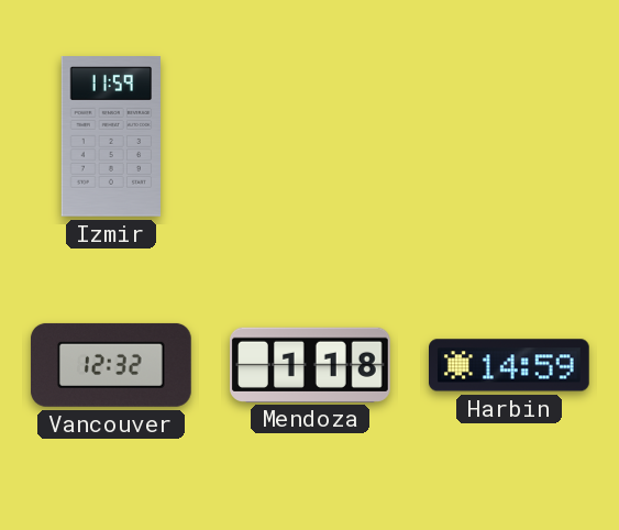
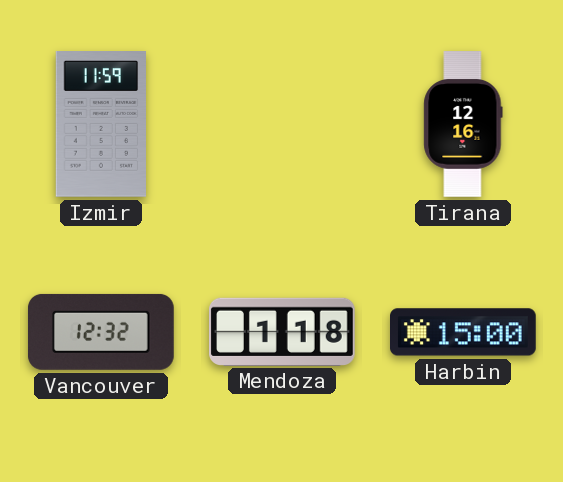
Tirana: none -> 12:16
Harbin: 14:59 -> 15:00
